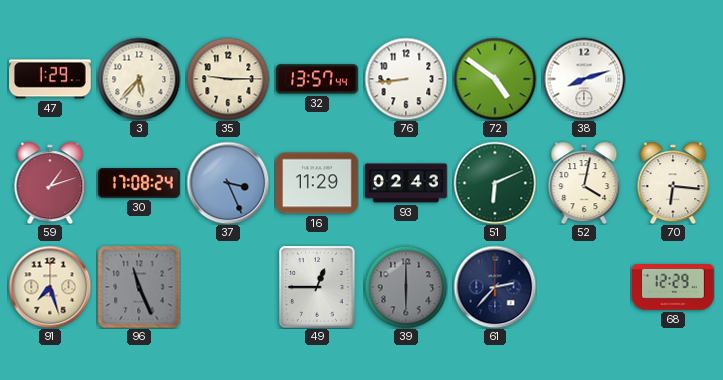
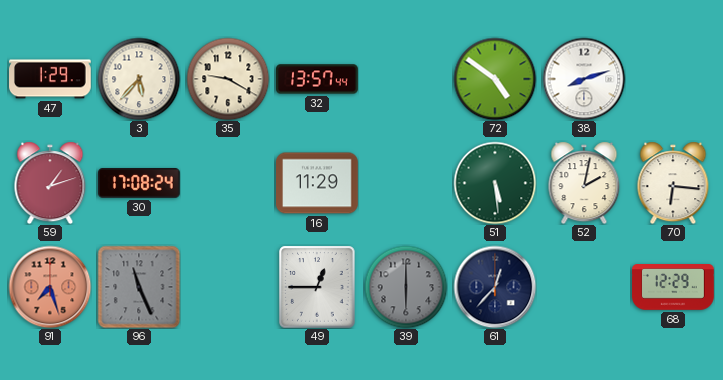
35: 9:15 -> 9:20
76: 8:44 -> none
37: 3:26 -> none
93: 02:43 -> none
51: 6:11 -> 5:29
52: 4:02 -> 2:02
91 dial: cream -> salmon
61: 2:37 -> 12:37
